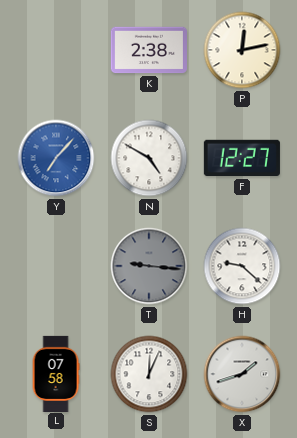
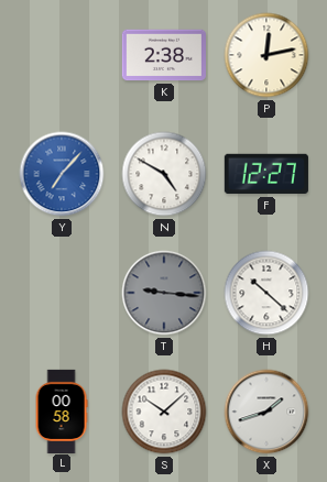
H: 9:22 -> 10:22
L: 07:58 -> 00:58
S: 12:04 -> 10:08
